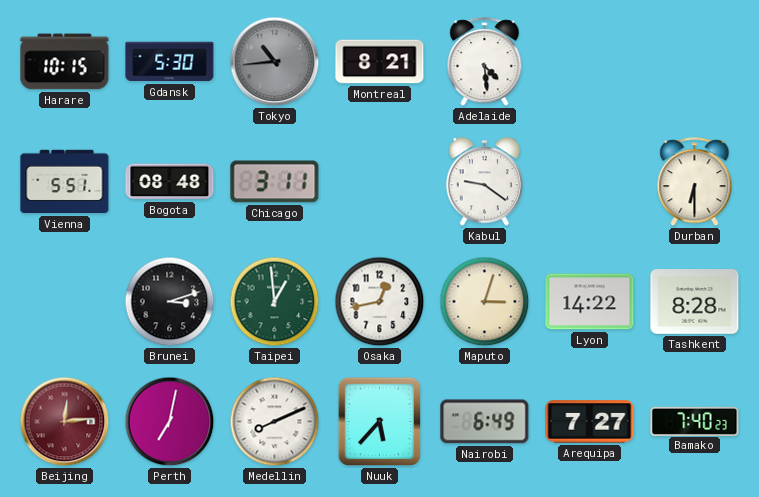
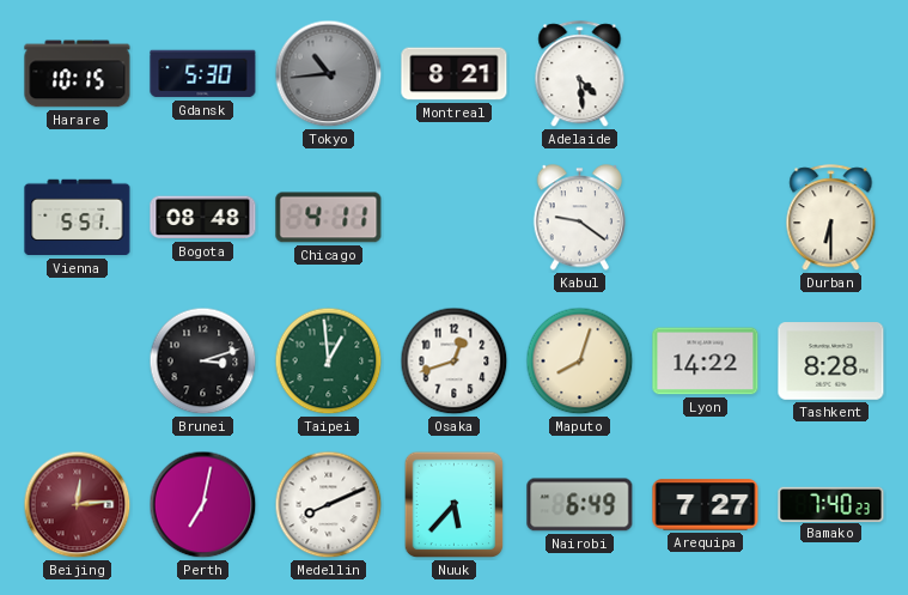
Chicago: 3:11 -> 4:11
Osaka: 12:43 -> 12:42
Maputo: 3:03 -> 8:03
